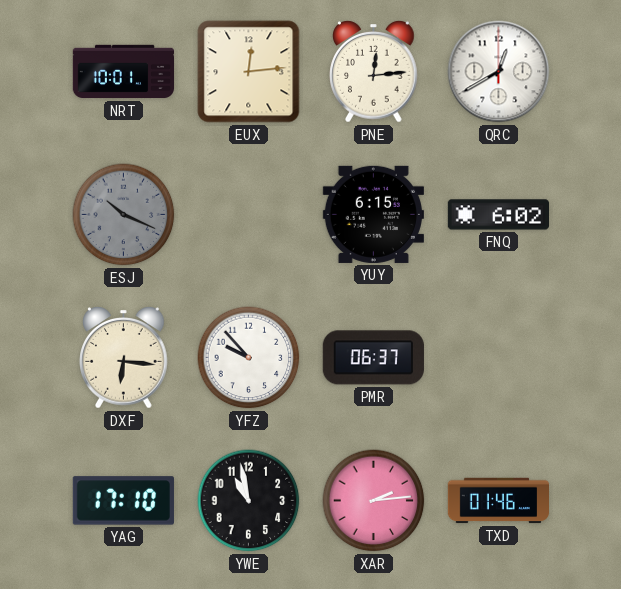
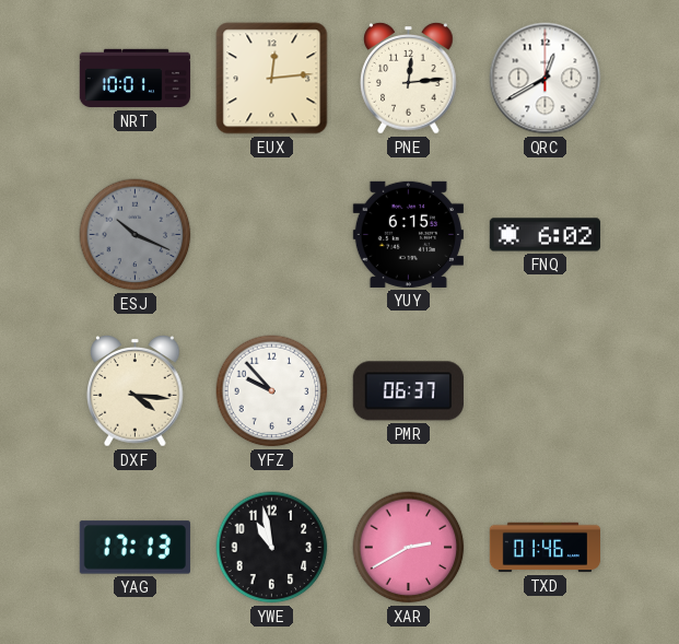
DXF: 6:16 -> 4:16
YAG: 17:10 -> 17:13
XAR: 2:14 -> 2:40
